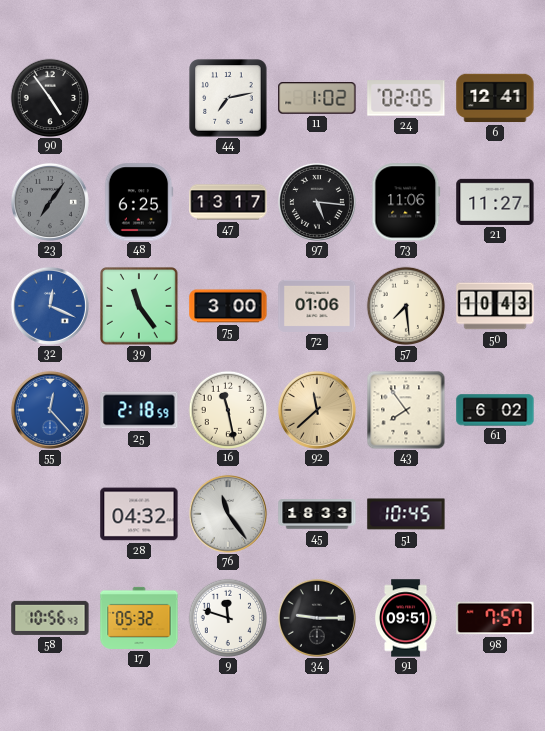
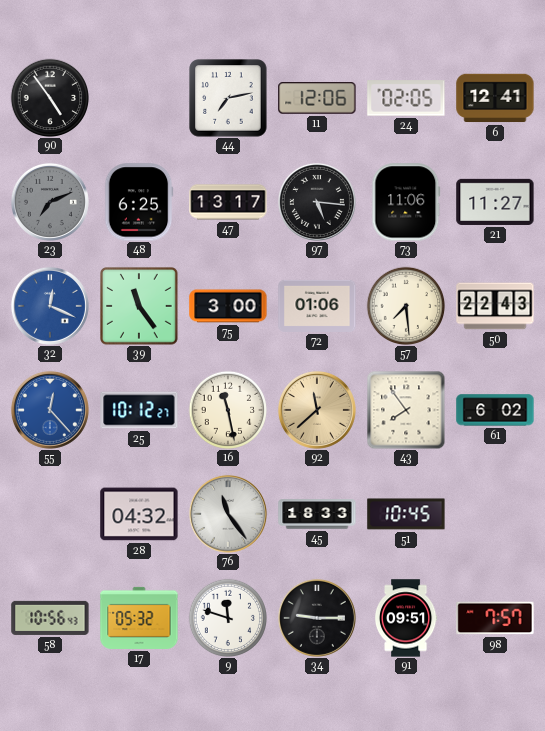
11: 1:02 -> 12:06
23: 7:06 -> 7:11
50: 10:43 -> 22:43
25: 2:18 -> 10:12
